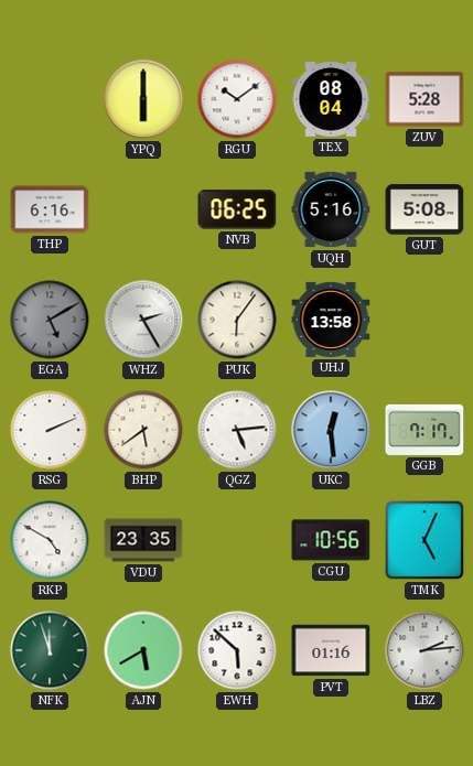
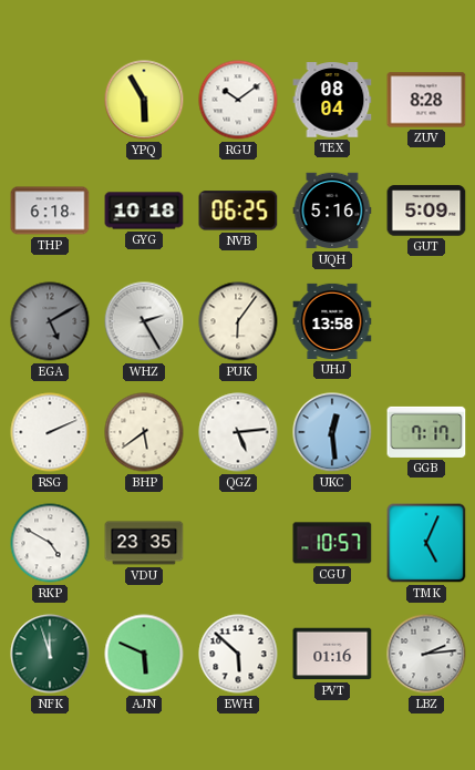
YPQ: 6:00 -> 5:55
ZUV: 5:28 -> 8:28
THP: 6:16 -> 6:18
GYG: none -> 10:18
GUT: 5:08 -> 5:09
CGU: 10:56 -> 10:57
AJN: 5:40 -> 5:49
